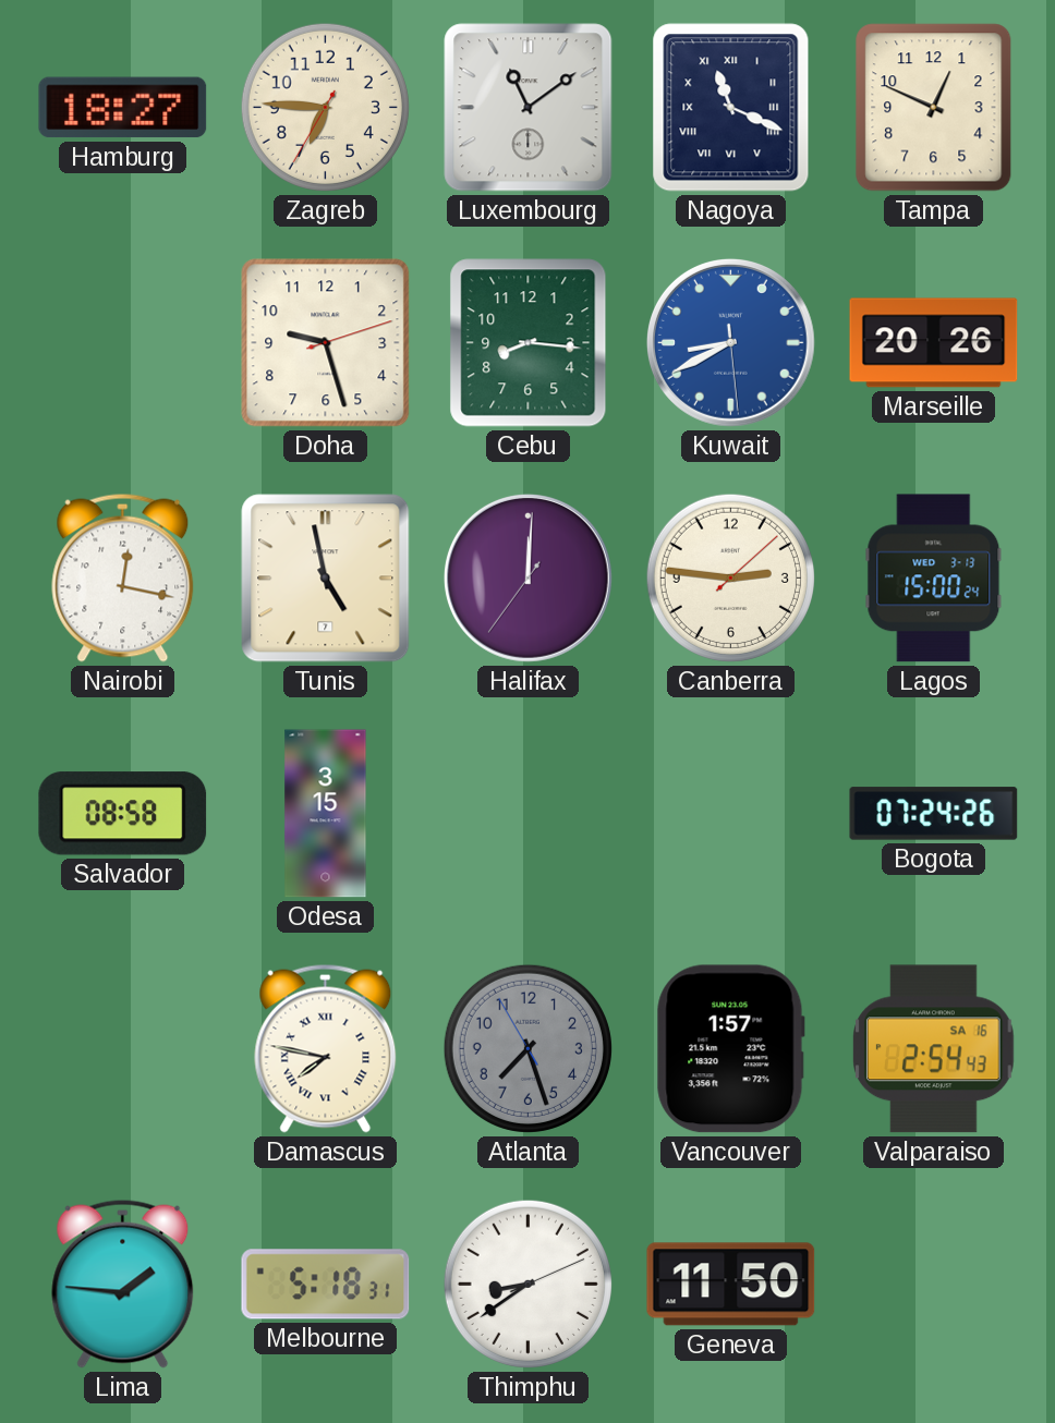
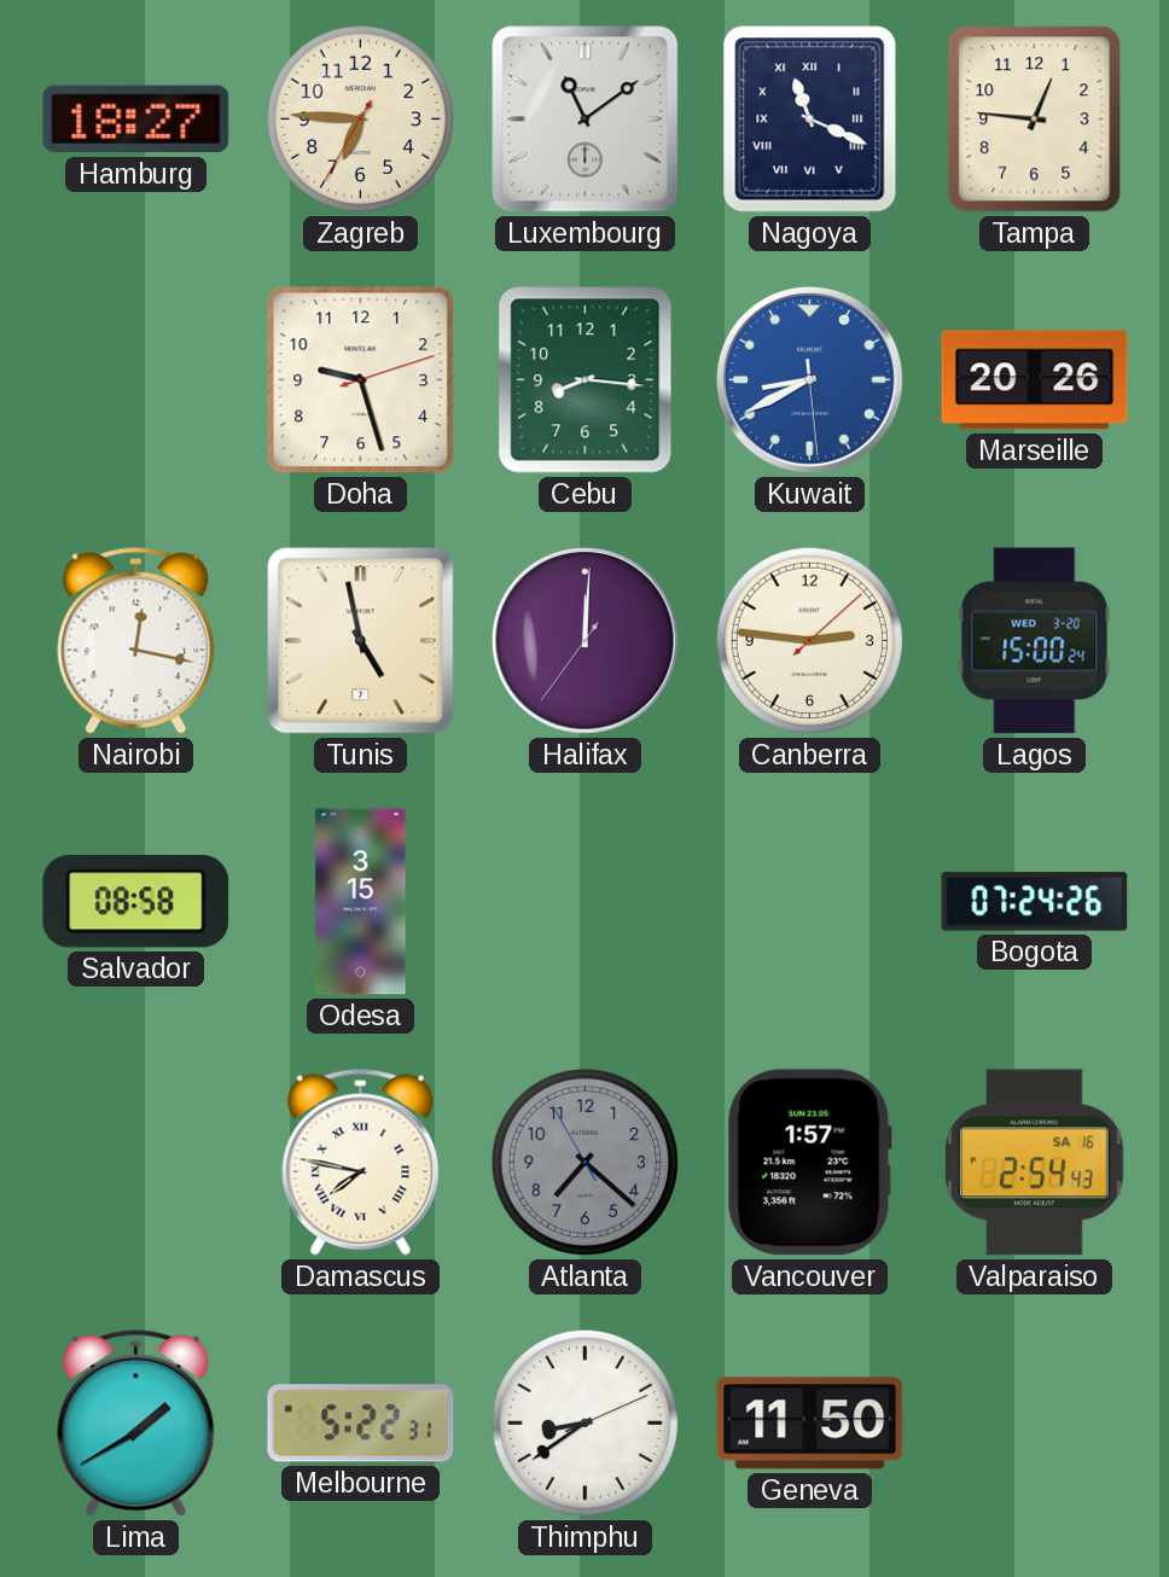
Tampa: 12:49 -> 12:46
Lagos date: WED 3-13 -> WED 3-20
Atlanta: 7:26 -> 7:21
Lima: 1:46 -> 1:40
Melbourne: 5:18 -> 5:22
